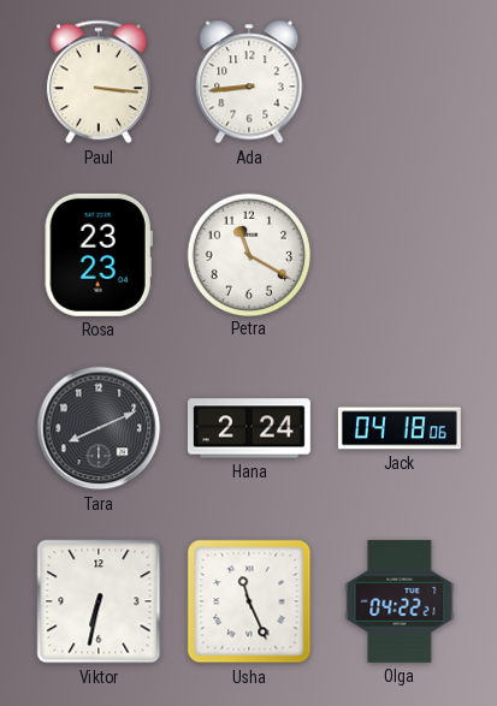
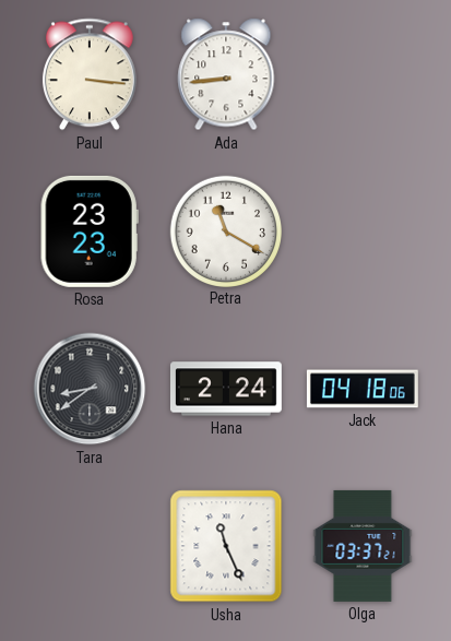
Tara: 8:11 -> 8:39
Viktor: 6:32 -> none
Olga: 04:22 -> 03:37
